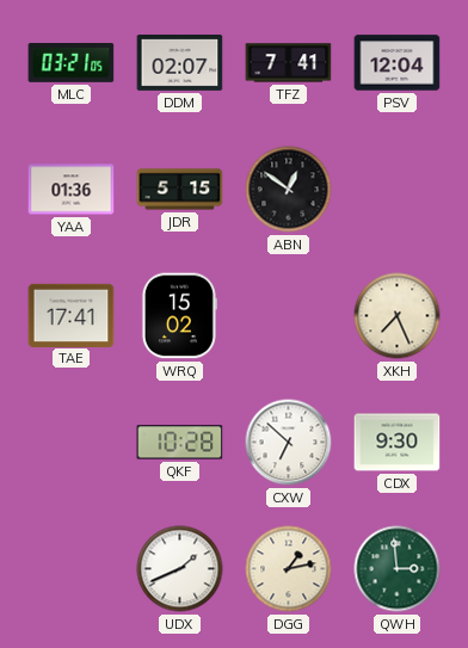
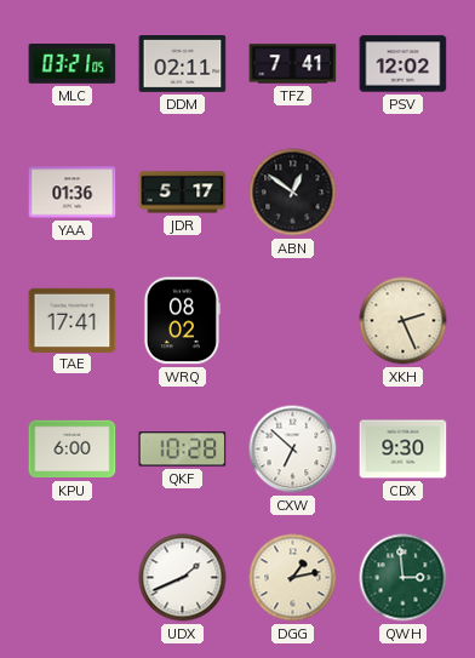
DDM: 02:07 -> 02:11
PSV: 12:04 -> 12:02
JDR: 5:15 -> 5:17
WRQ: 15:02 -> 08:02
XKH: 7:26 -> 2:26
KPU: none -> 6:00
